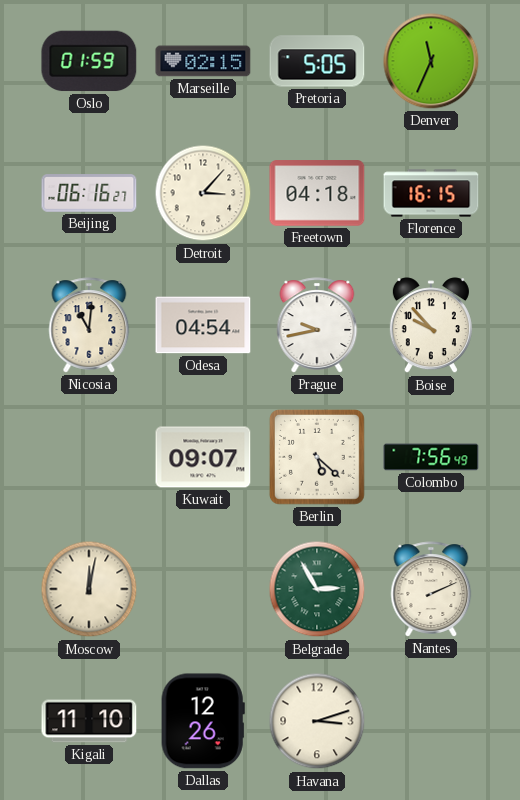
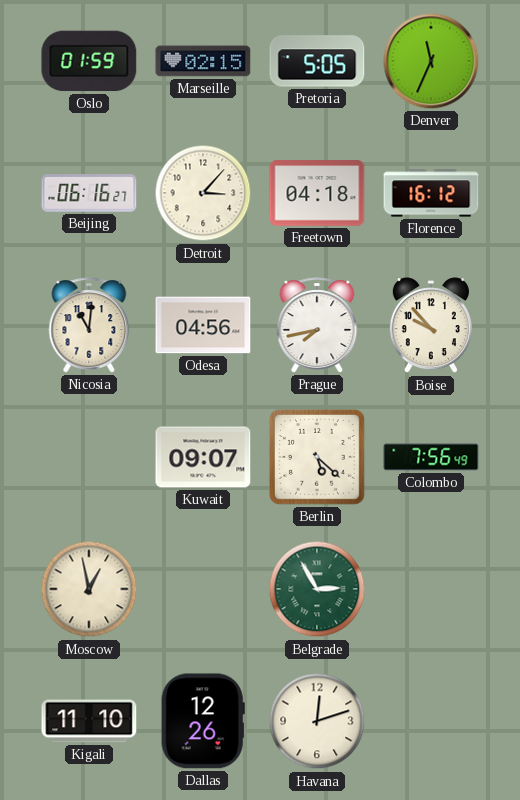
Florence: 16:15 -> 16:12
Odesa: 04:54 -> 04:56
Prague: 9:43 -> 7:43
Moscow: 12:02 -> 12:58
Nantes: 2:11 -> none
Havana: 3:12 -> 12:12
